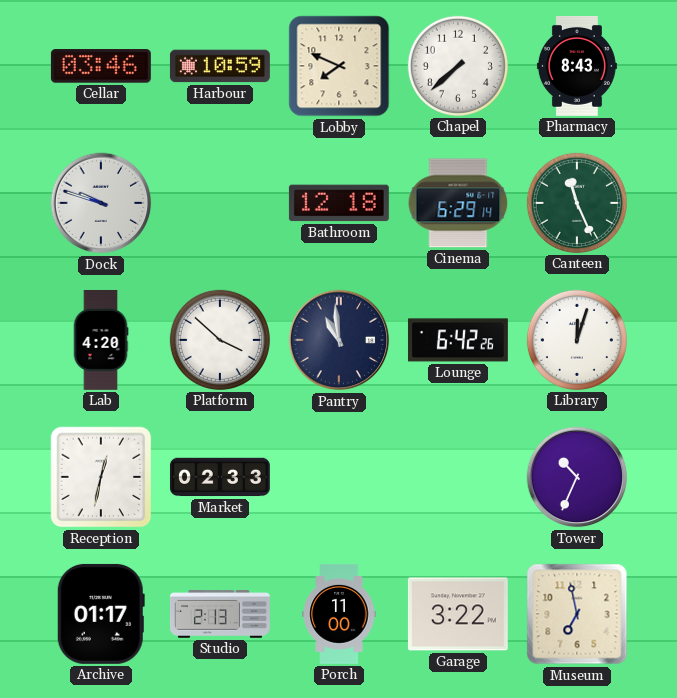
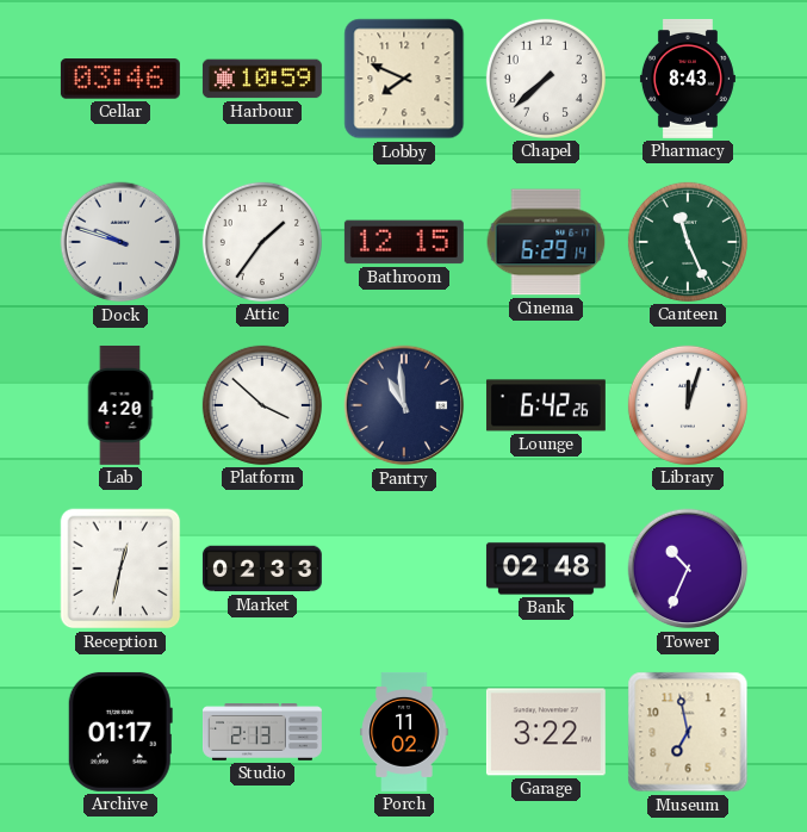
Attic: none -> 1:36
Bathroom: 12:18 -> 12:15
Bank: none -> 02:48
Porch: 11:00 -> 11:02
